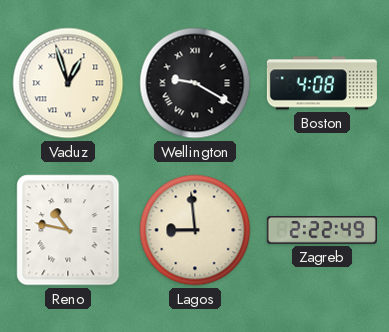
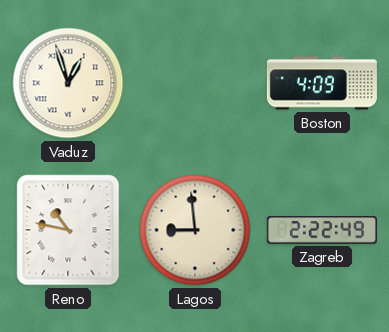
Wellington: 9:20 -> none
Boston: 4:08 -> 4:09
